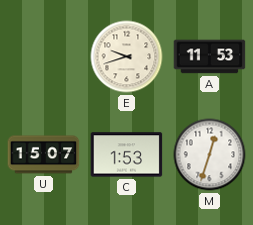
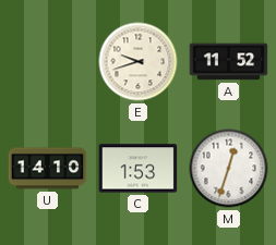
A: 11:53 -> 11:52
U: 15:07 -> 14:10
